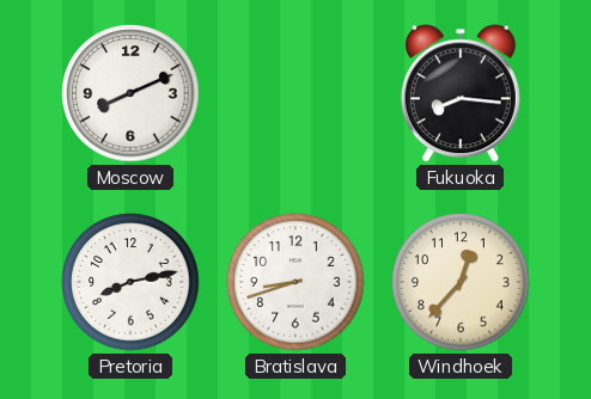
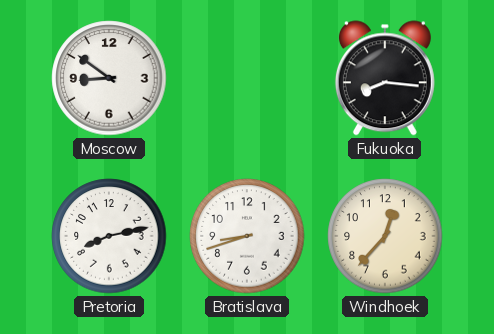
Moscow: 8:11 -> 8:51
